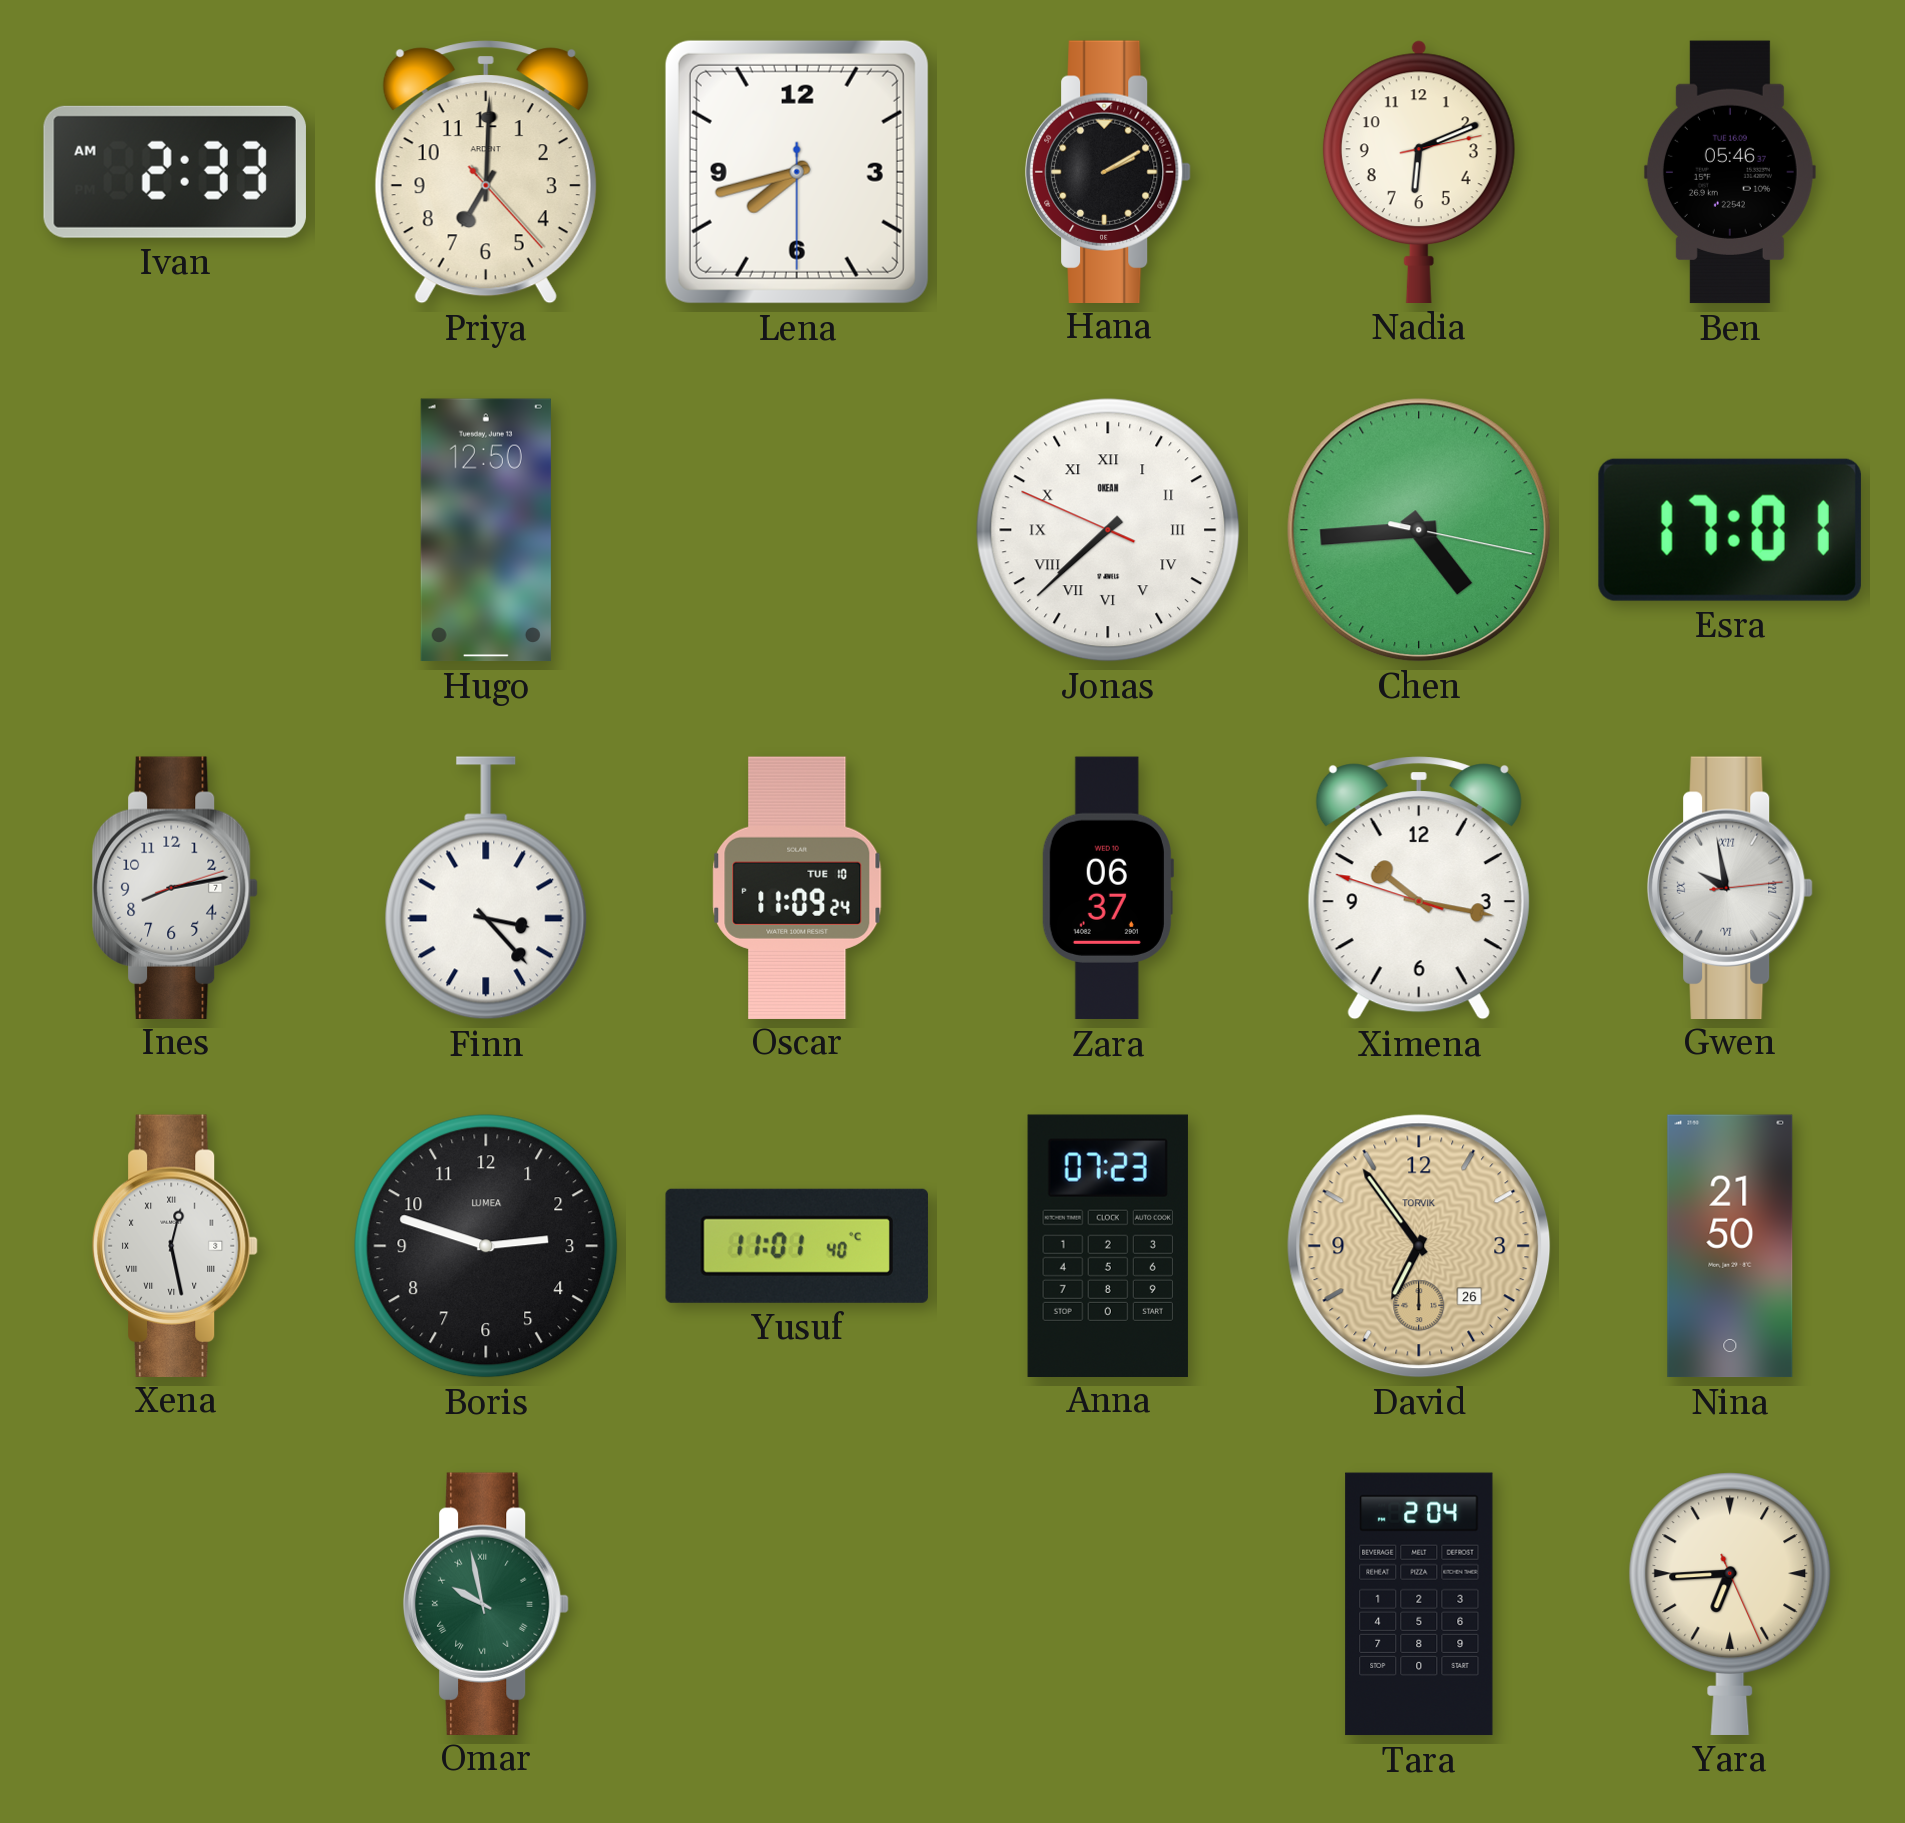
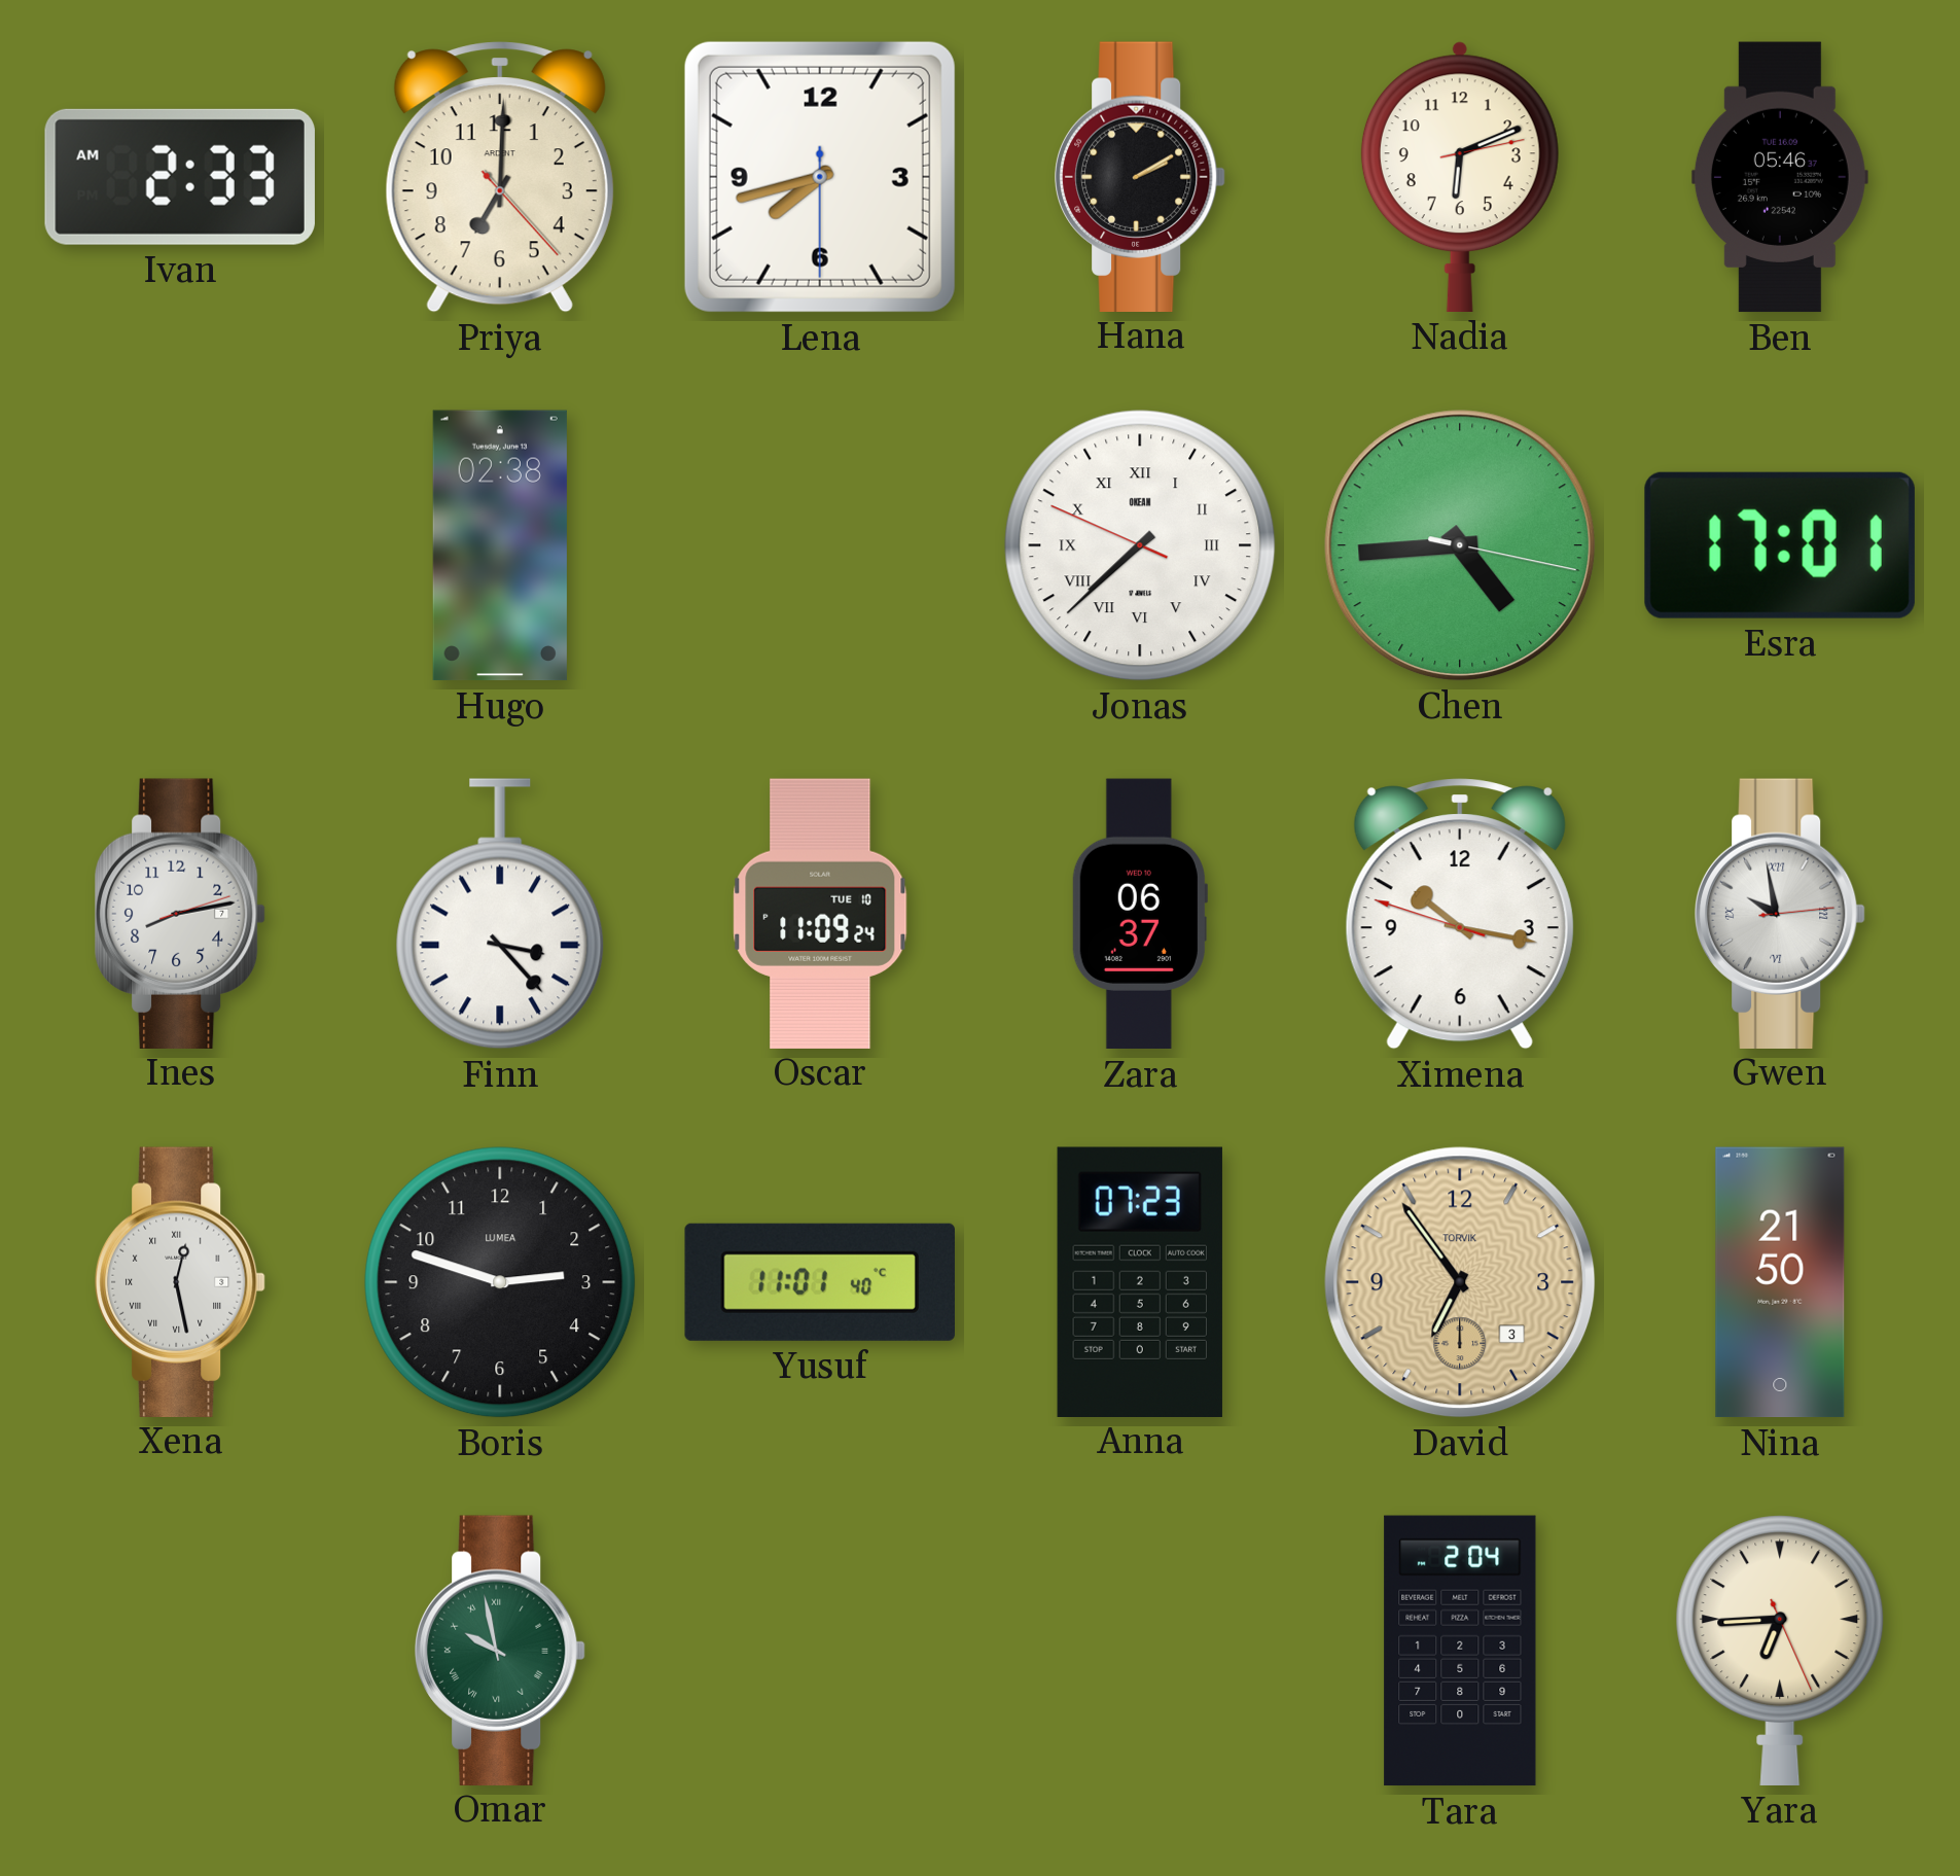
Hugo: 12:50 -> 02:38
David date: 26 -> 3
